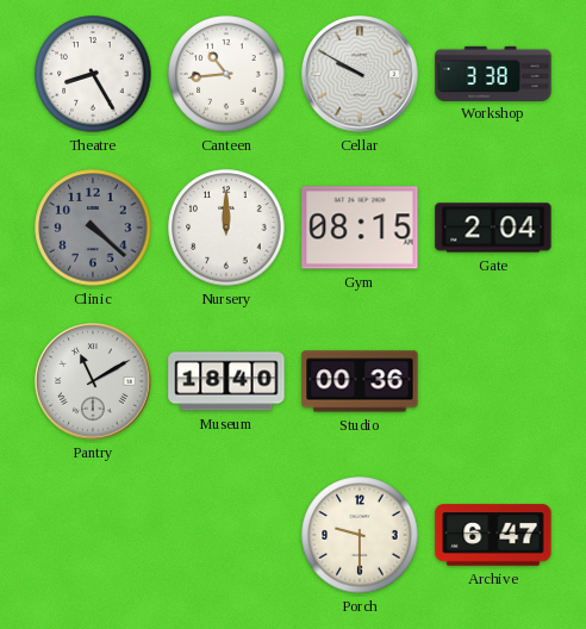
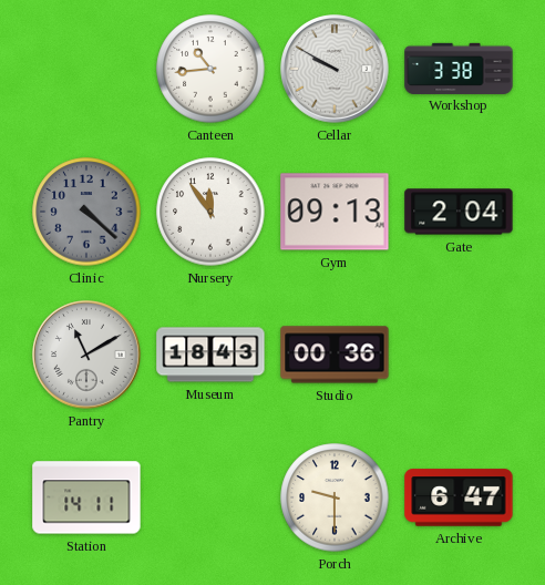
Theatre: 8:25 -> none
Nursery: 12:00 -> 11:54
Gym: 08:15 -> 09:13
Museum: 18:40 -> 18:43
Station: none -> 14:11
